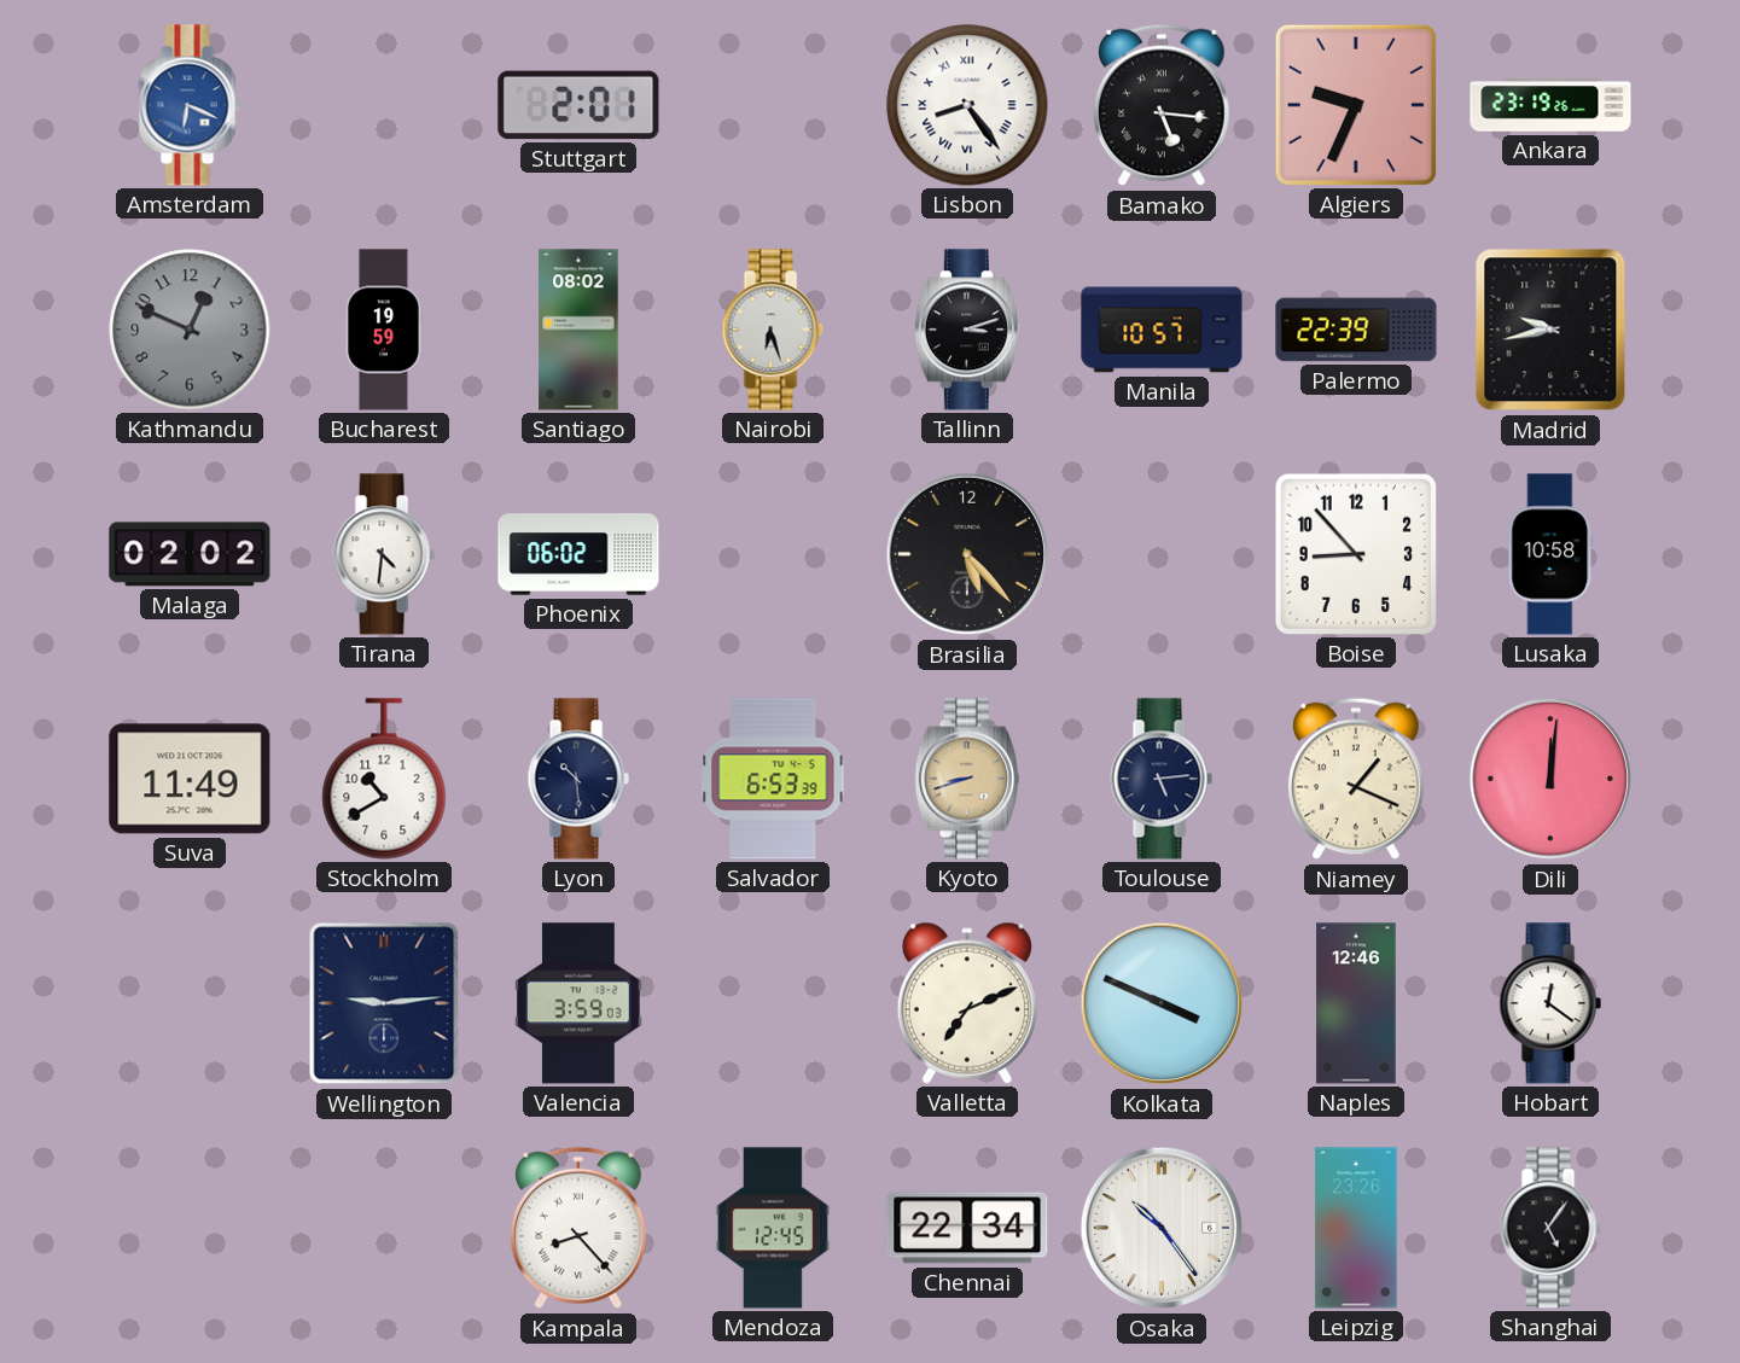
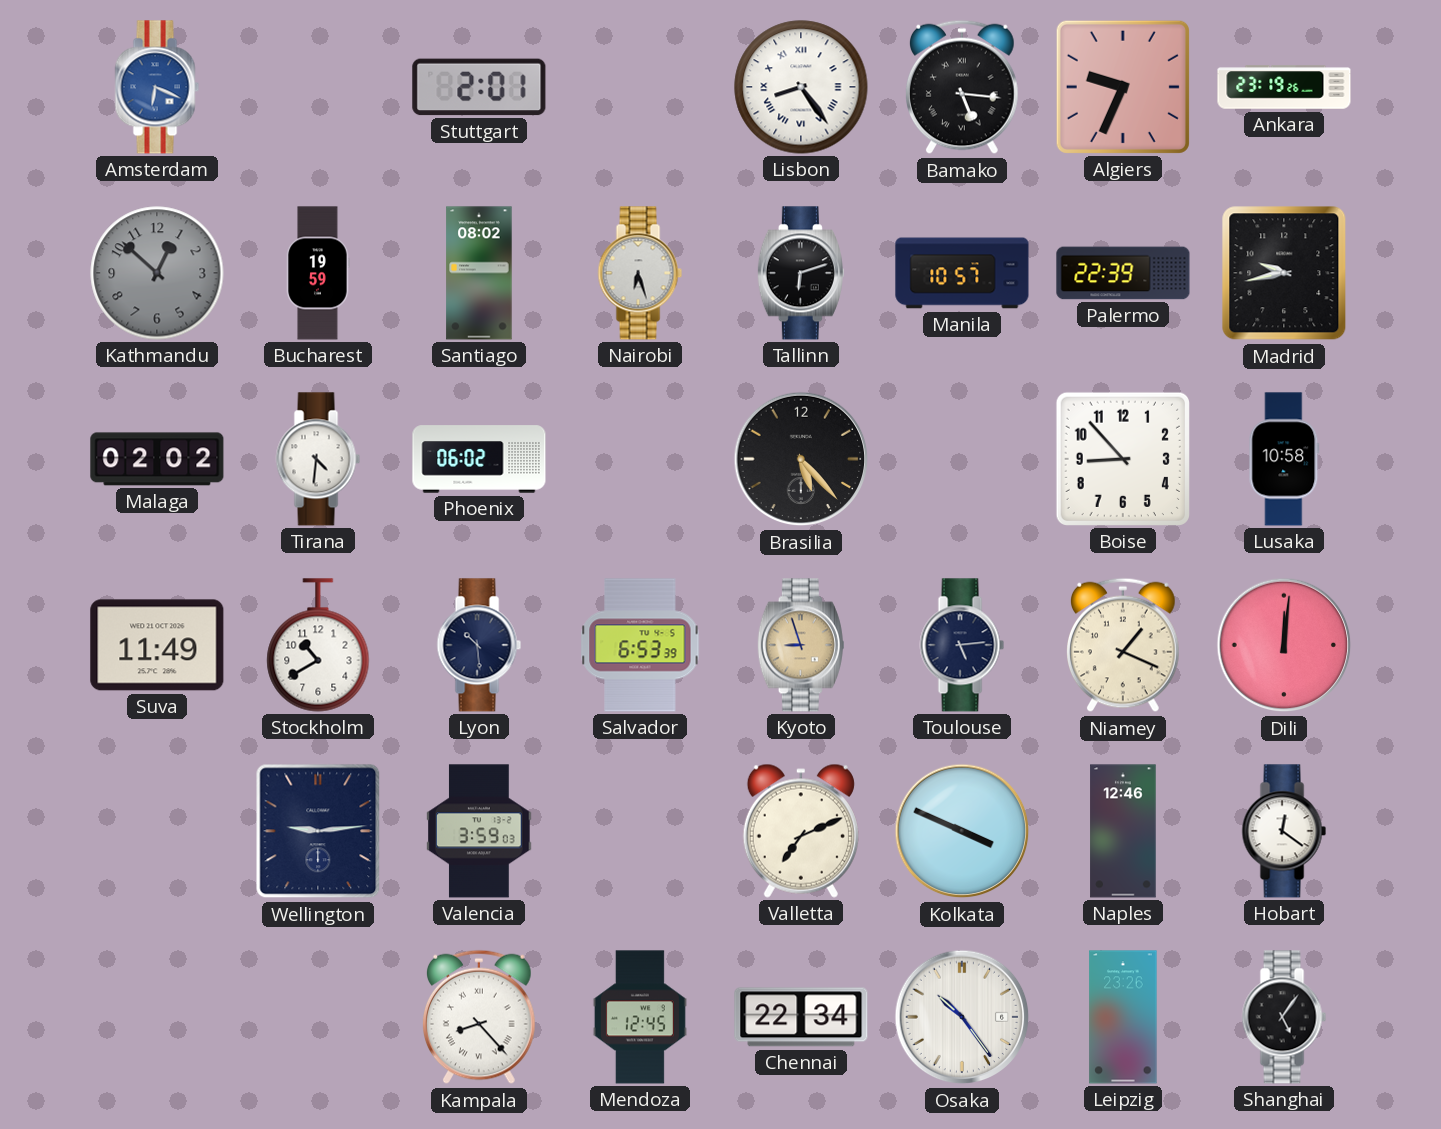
Kathmandu: 12:49 -> 12:52
Tallinn: 3:12 -> 6:12
Kyoto: 8:42 -> 8:57
